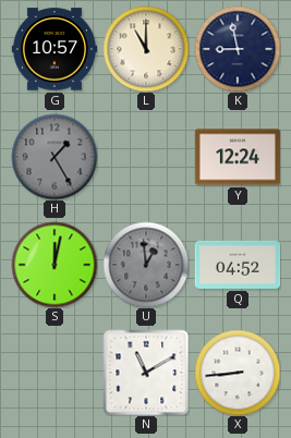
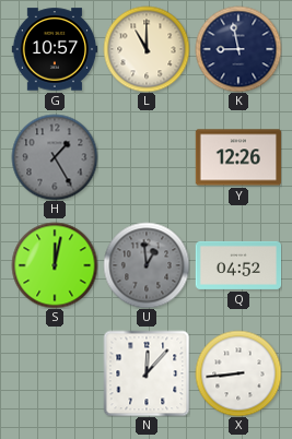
Y: 12:24 -> 12:26
N: 11:10 -> 12:07
